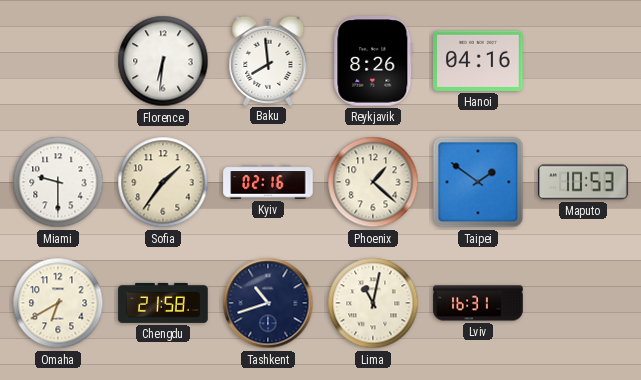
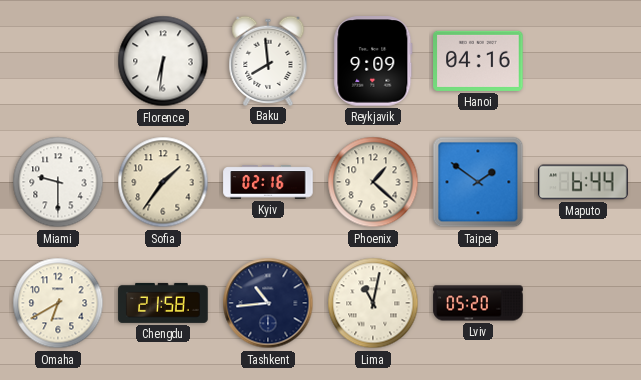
Reykjavik: 8:26 -> 9:09
Maputo: 10:53 -> 6:44
Tashkent: 10:42 -> 10:44
Lviv: 16:31 -> 05:20
